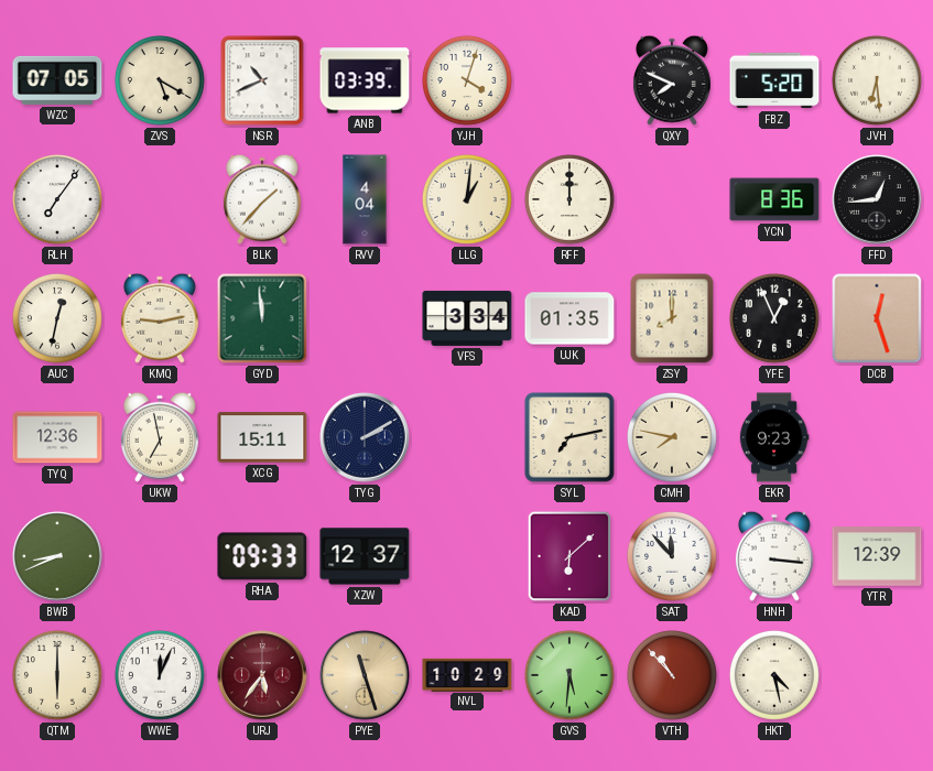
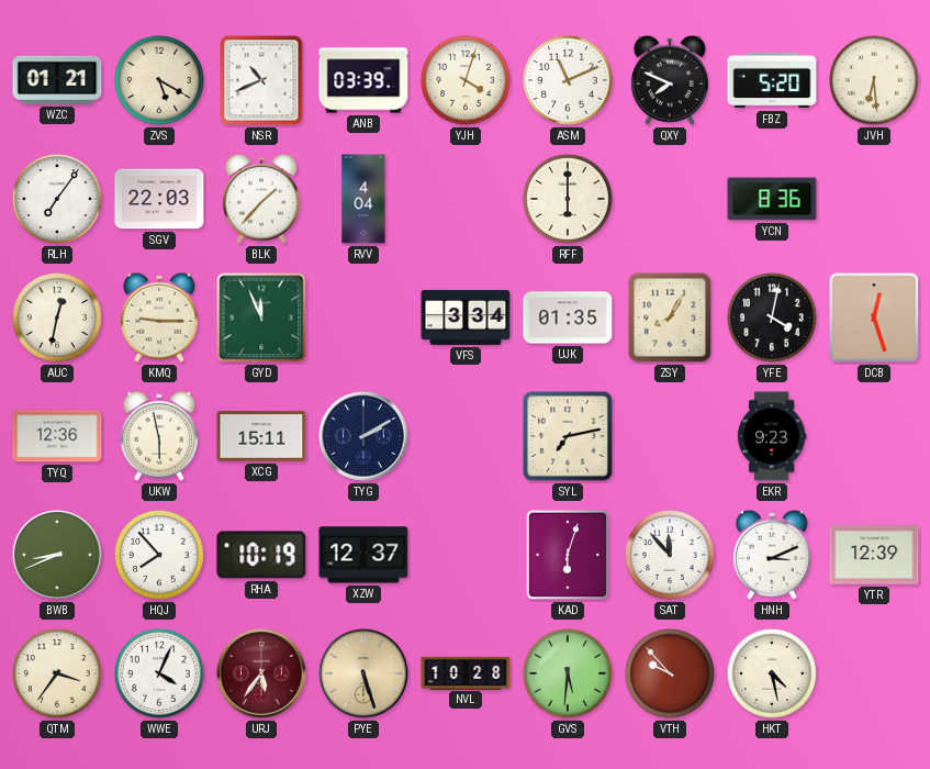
WZC: 07:05 -> 01:21
ASM: none -> 11:11
SGV: none -> 22:03
LLG: 1:01 -> none
RFF: 12:00 -> 6:00
FFD: 12:44 -> none
KMQ: 9:13 -> 9:15
GYD: 11:59 -> 11:56
ZSY: 8:00 -> 8:05
YFE: 12:56 -> 4:02
UKW: 6:58 -> 5:58
CMH: 7:47 -> none
HQJ: none -> 7:53
RHA: 09:33 -> 10:19
KAD: 6:08 -> 6:03
HNH: 3:16 -> 3:11
QTM: 6:00 -> 3:36
WWE: 12:04 -> 4:04
PYE: 11:27 -> 5:27
NVL: 10:29 -> 10:28
VTH: 10:53 -> 9:53
